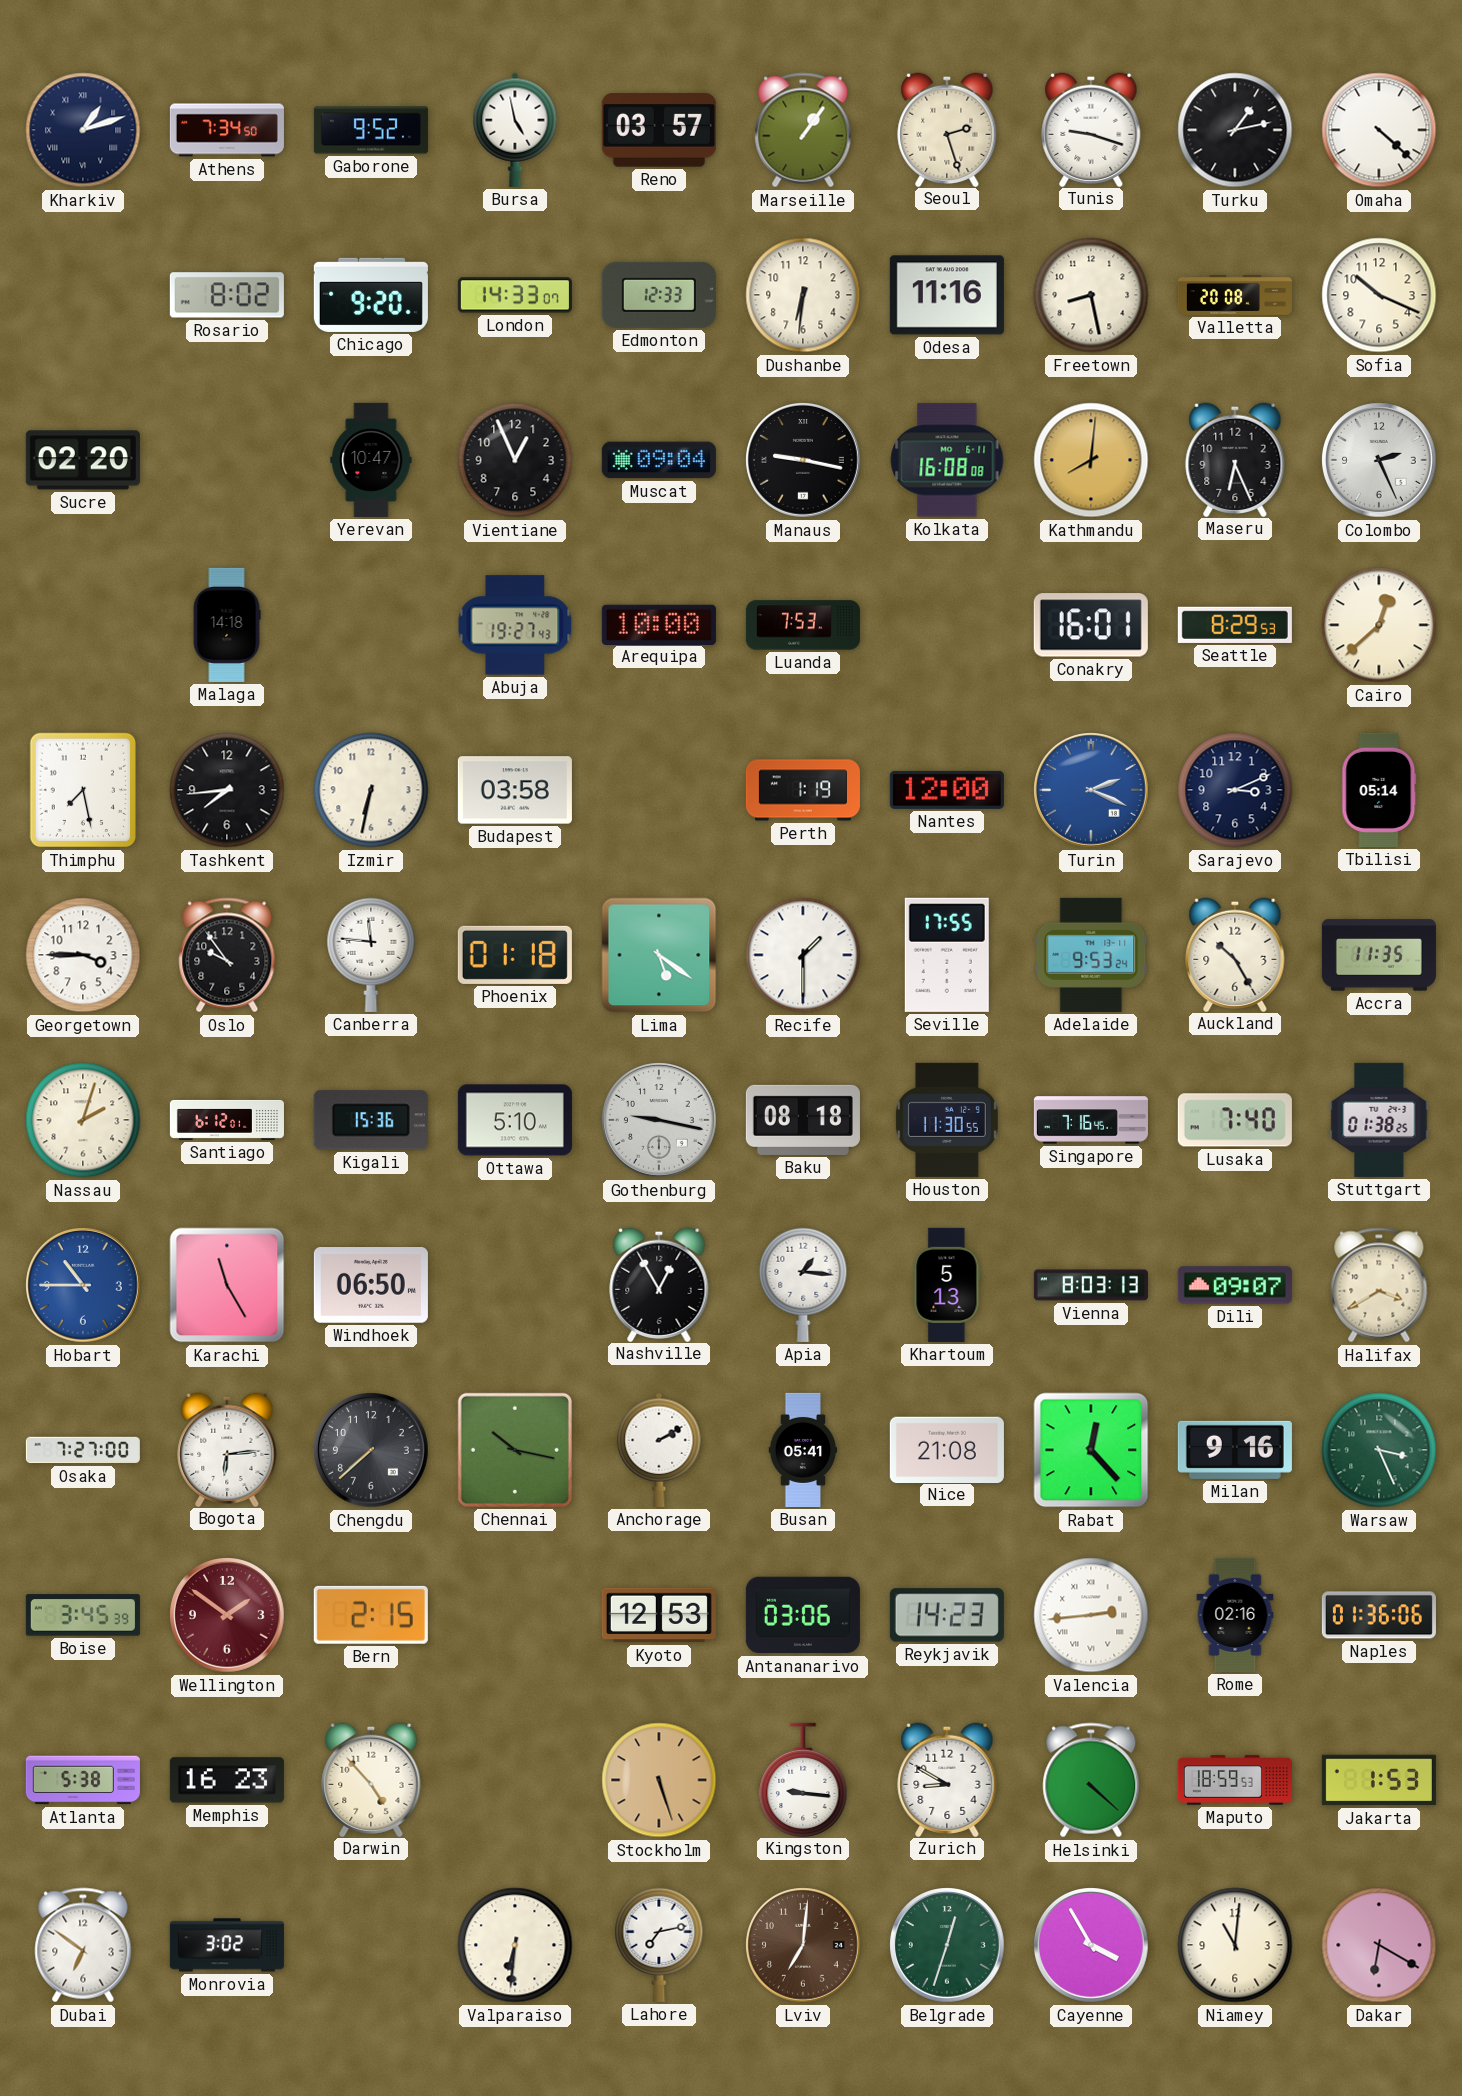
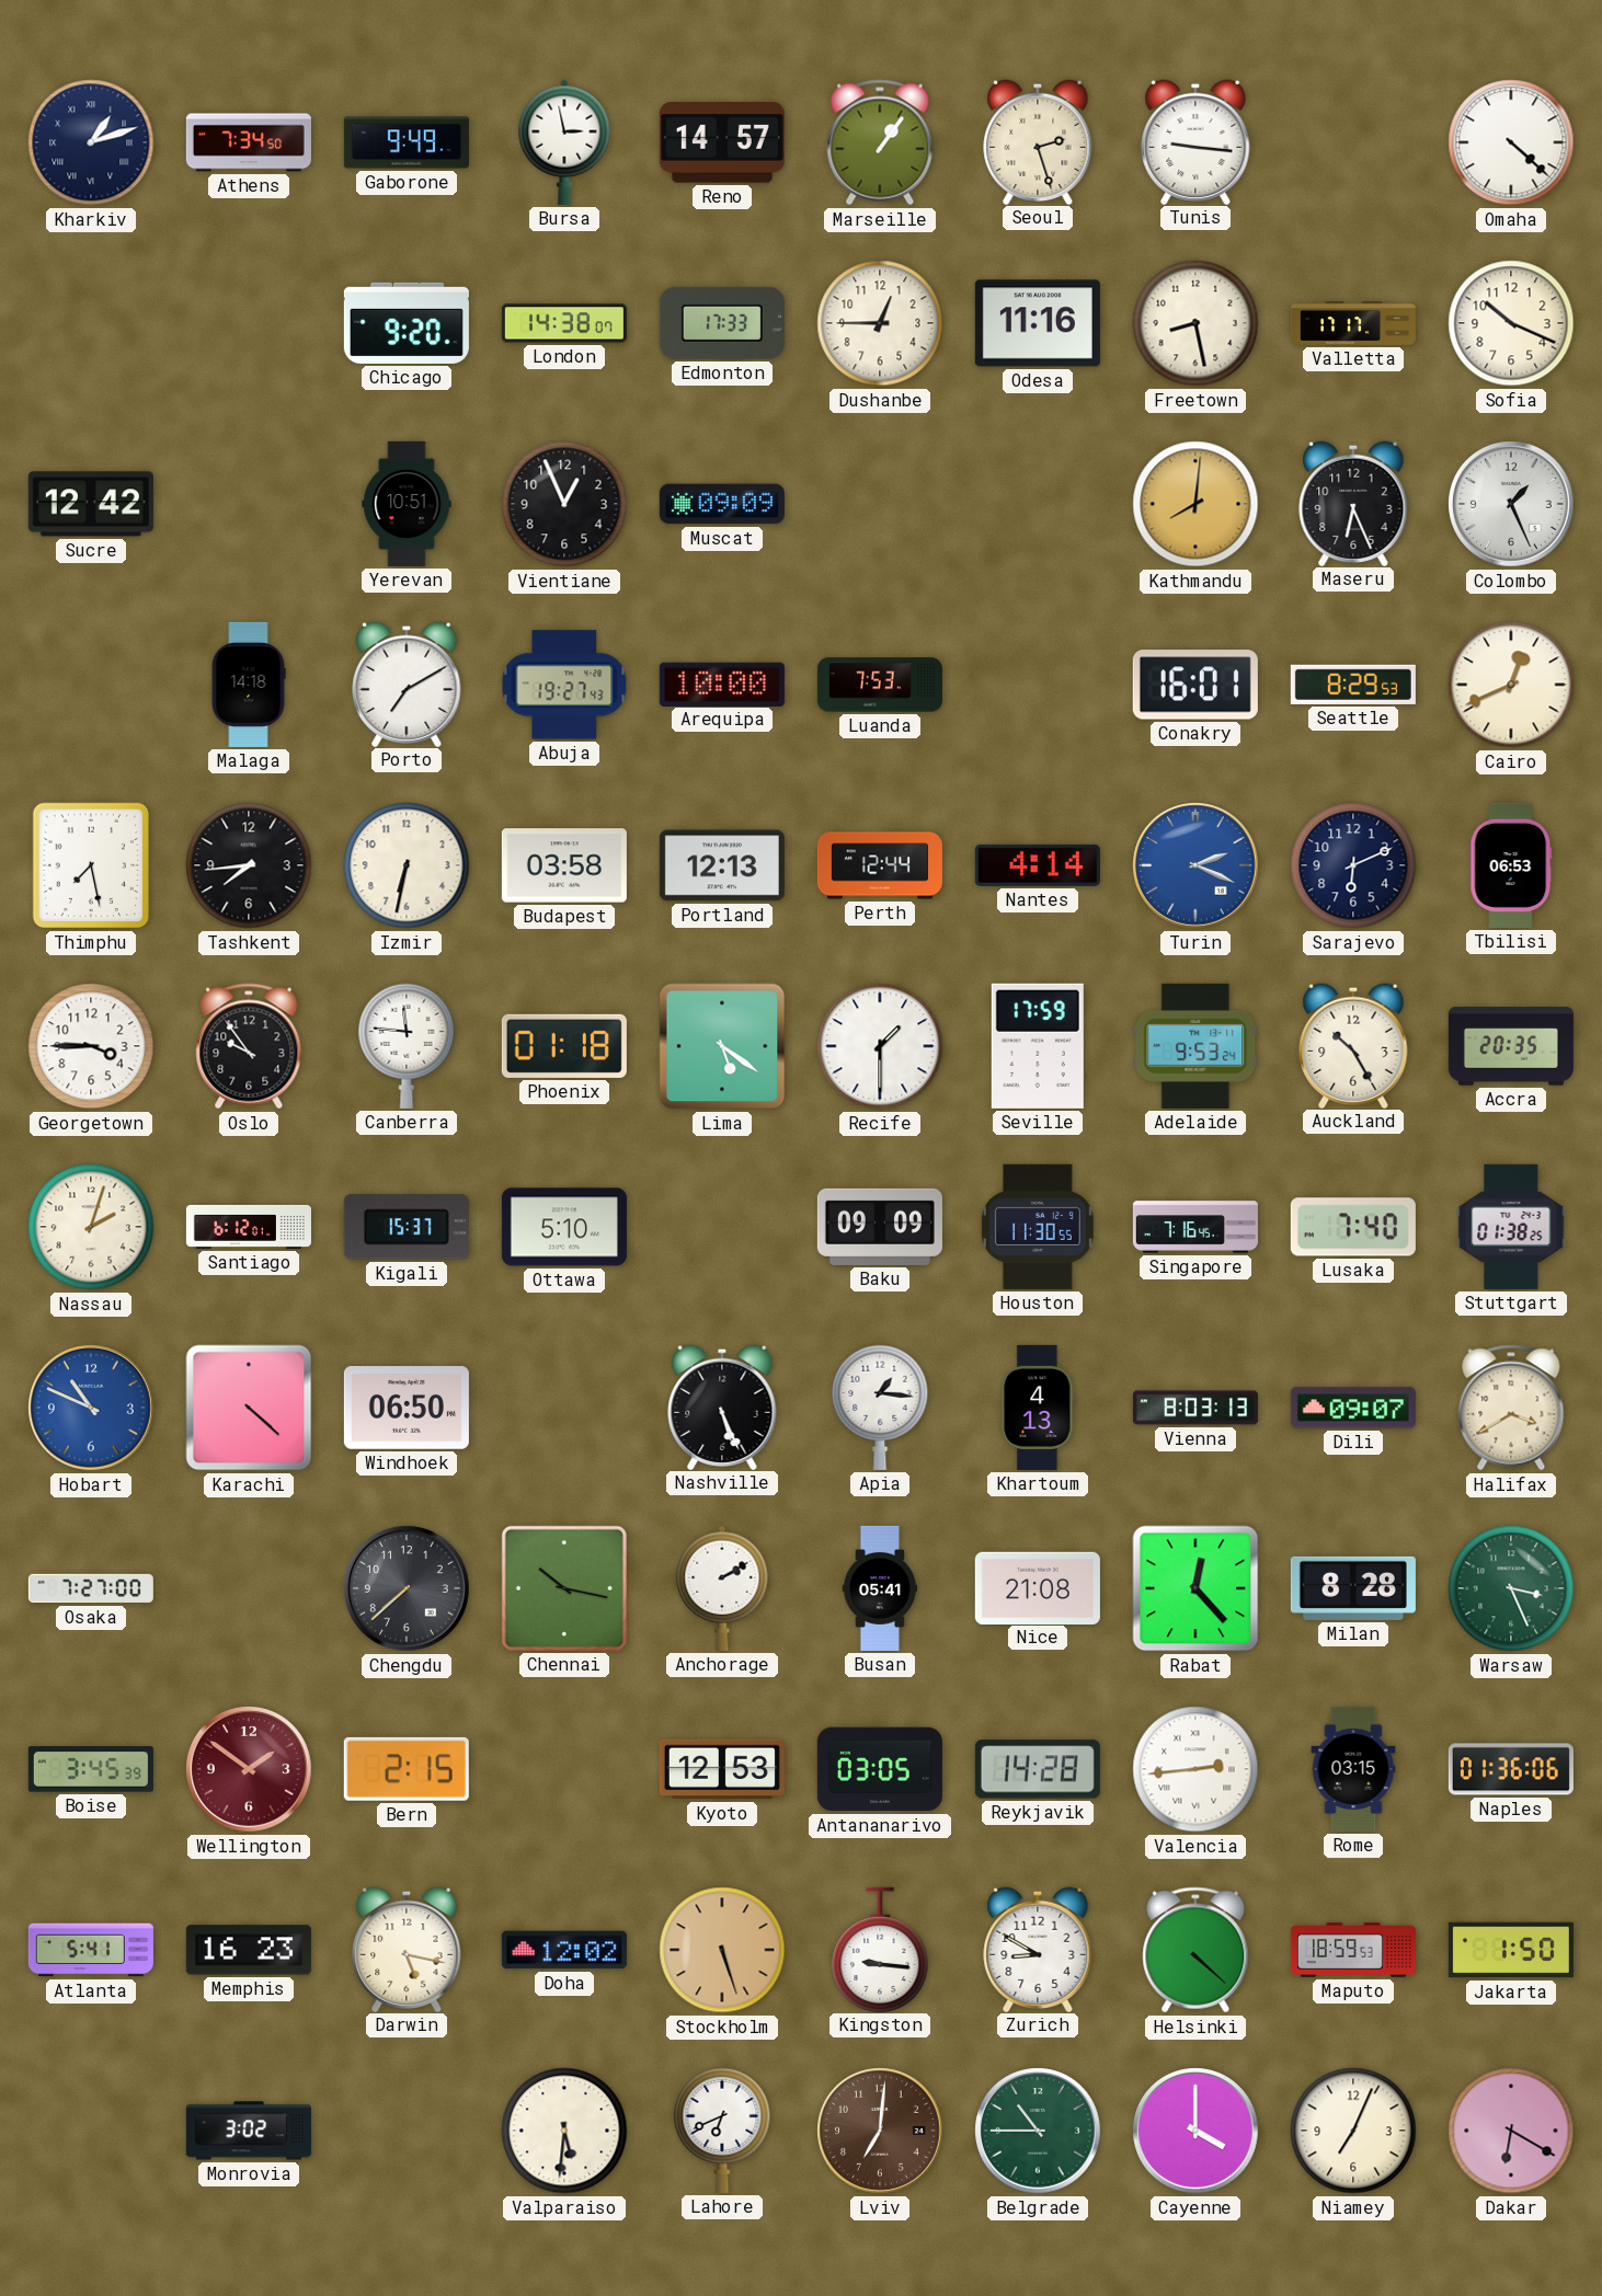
Gaborone: 9:52 -> 9:49
Bursa: 4:58 -> 2:58
Reno: 03:57 -> 14:57
Tunis: 9:18 -> 9:16
Turku: 1:13 -> none
Rosario: 8:02 -> none
London: 14:33 -> 14:38
Edmonton: 12:33 -> 17:33
Dushanbe: 6:31 -> 12:45
Valletta: 20:08 -> 17:17
Sucre: 02:20 -> 12:42
Yerevan: 10:47 -> 10:51
Muscat: 09:04 -> 09:09
Manaus: 9:17 -> none
Kolkata: 16:08 -> none
Colombo: 2:26 -> 1:26
Porto: none -> 7:10
Cairo: 12:38 -> 12:41
Portland: none -> 12:13
Perth: 1:19 -> 12:44
Nantes: 12:00 -> 4:14
Sarajevo: 3:11 -> 6:11
Tbilisi: 05:14 -> 06:53
Seville: 17:55 -> 17:59
Accra: 11:35 -> 20:35
Kigali: 15:36 -> 15:37
Gothenburg: 9:17 -> none
Baku: 08:18 -> 09:09
Hobart: 10:45 -> 10:49
Karachi: 11:25 -> 4:22
Nashville: 12:55 -> 5:26
Khartoum: 5:13 -> 4:13
Bogota: 6:14 -> none
Milan: 9:16 -> 8:28
Antananarivo: 03:06 -> 03:05
Reykjavik: 14:23 -> 14:28
Rome: 02:16 -> 03:15
Atlanta: 5:38 -> 5:41
Darwin: 4:53 -> 5:17
Doha: none -> 12:02
Jakarta: 1:53 -> 1:50
Dubai: 6:51 -> none
Valparaiso: 6:31 -> 5:31
Lahore: 7:13 -> 6:41
Belgrade: 12:33 -> 10:45
Cayenne: 3:55 -> 4:00
Niamey: 11:01 -> 7:04
